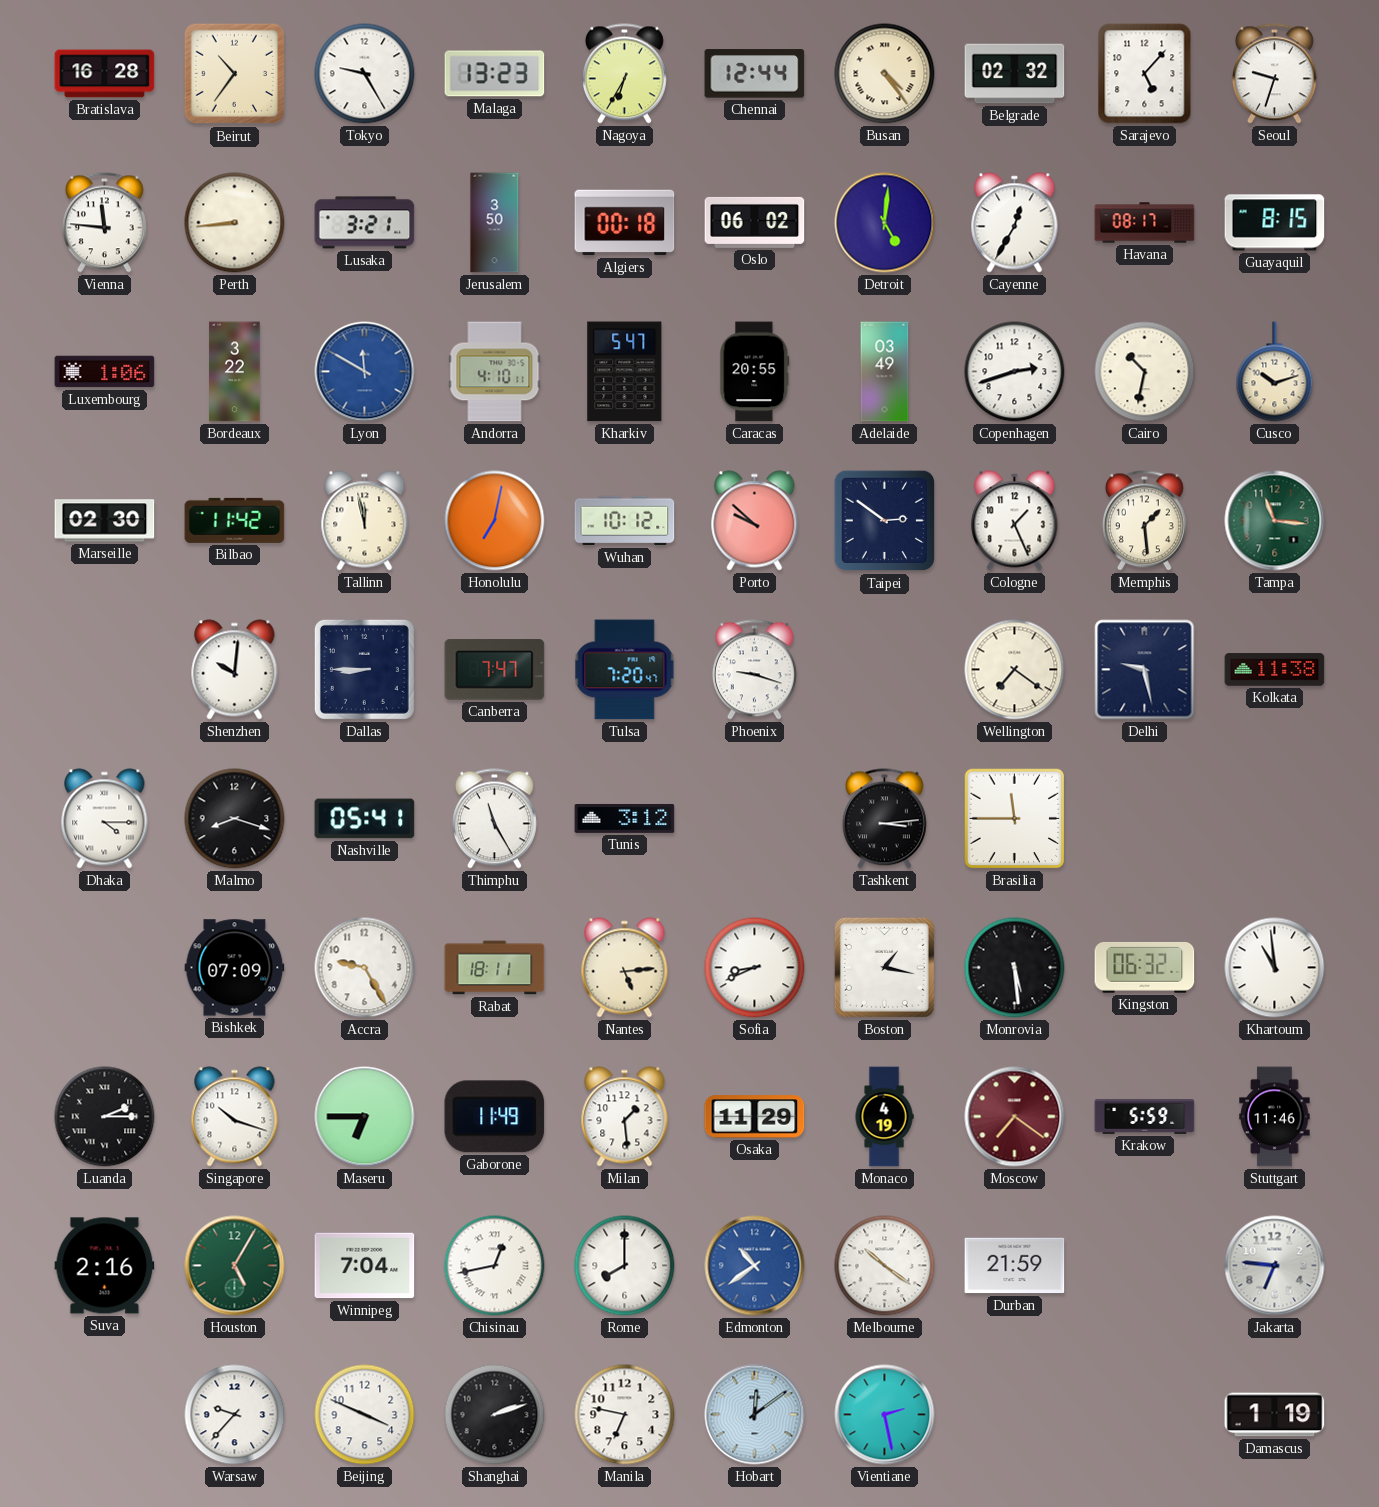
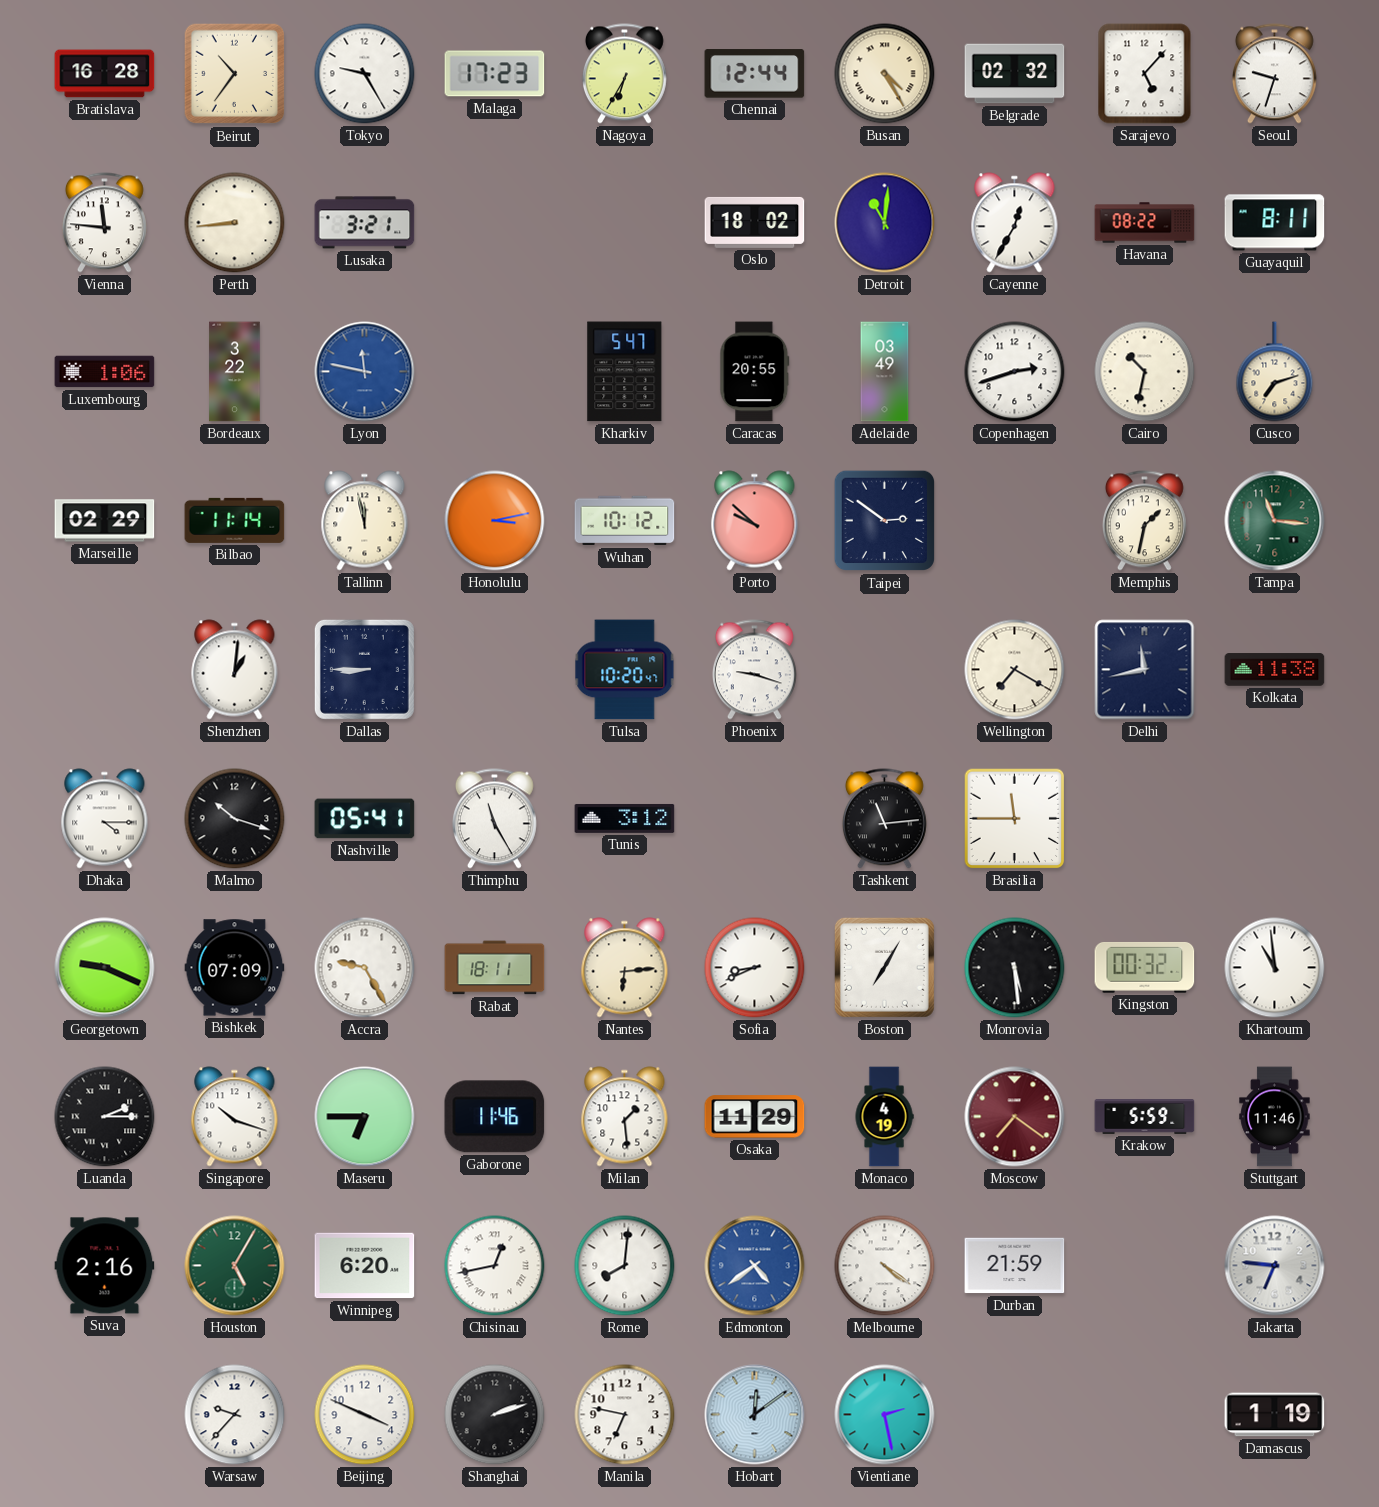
Malaga: 13:23 -> 17:23
Busan: 4:24 -> 4:25
Jerusalem: 3:50 -> none
Algiers: 00:18 -> none
Oslo: 06:02 -> 18:02
Detroit: 5:01 -> 11:01
Havana: 08:17 -> 08:22
Guayaquil: 8:15 -> 8:11
Lyon: 11:50 -> 11:47
Andorra: 4:10 -> none
Cusco: 10:12 -> 7:12
Marseille: 02:30 -> 02:29
Bilbao: 11:42 -> 11:14
Honolulu: 7:02 -> 3:13
Cologne: 1:26 -> none
Memphis: 1:29 -> 1:32
Shenzhen: 10:01 -> 1:01
Canberra: 7:47 -> none
Tulsa: 7:20 -> 10:20
Wellington: 7:21 -> 7:20
Delhi: 9:28 -> 11:43
Malmo: 8:18 -> 10:18
Tashkent: 3:14 -> 11:14
Georgetown: none -> 9:19
Nantes: 5:14 -> 6:14
Boston: 1:17 -> 7:05
Kingston: 06:32 -> 00:32
Gaborone: 11:49 -> 11:46
Winnipeg: 7:04 -> 6:20
Rome: 8:00 -> 8:01
Edmonton: 10:39 -> 4:39
Melbourne: 10:21 -> 4:21
